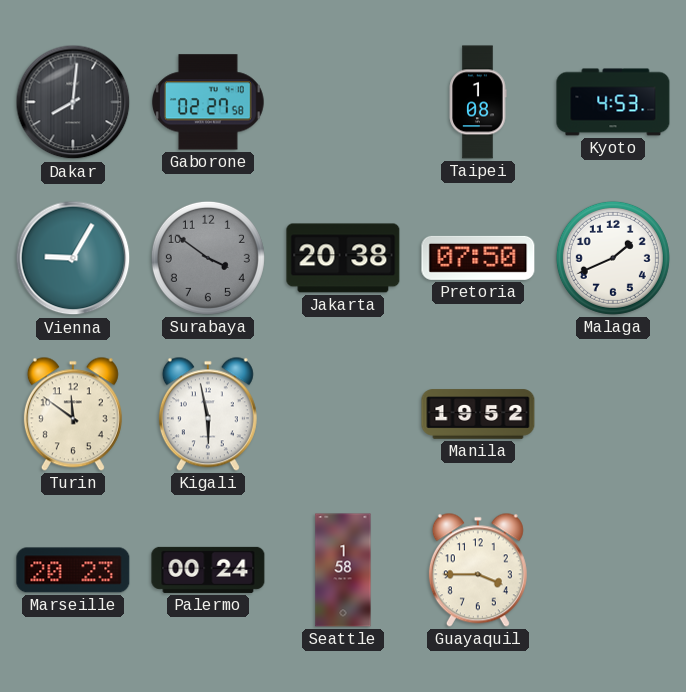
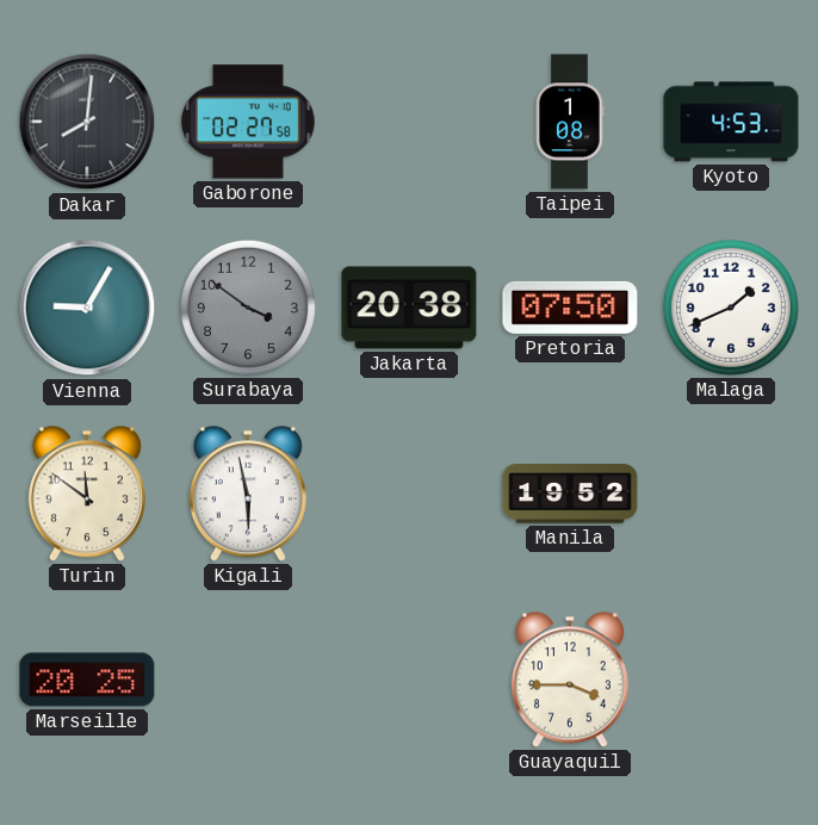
Marseille: 20:23 -> 20:25
Palermo: 00:24 -> none
Seattle: 1:58 -> none
